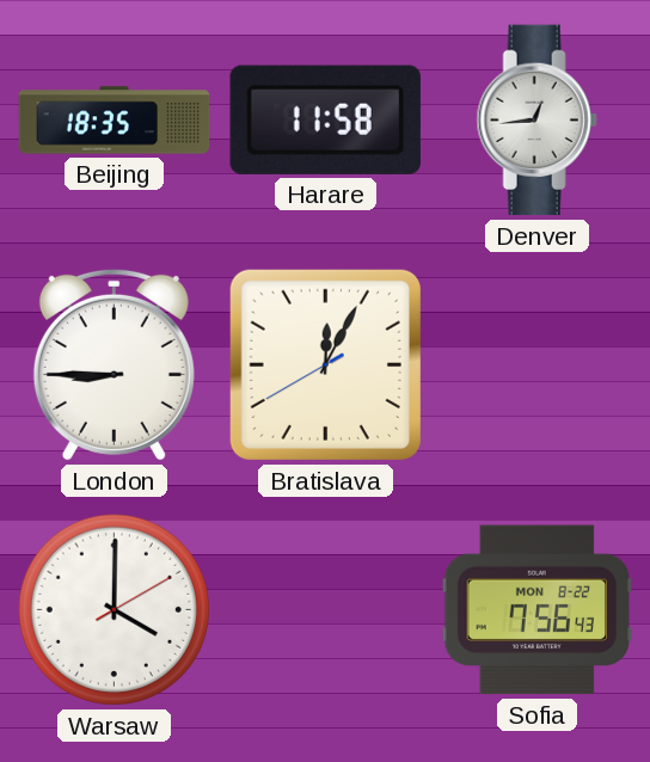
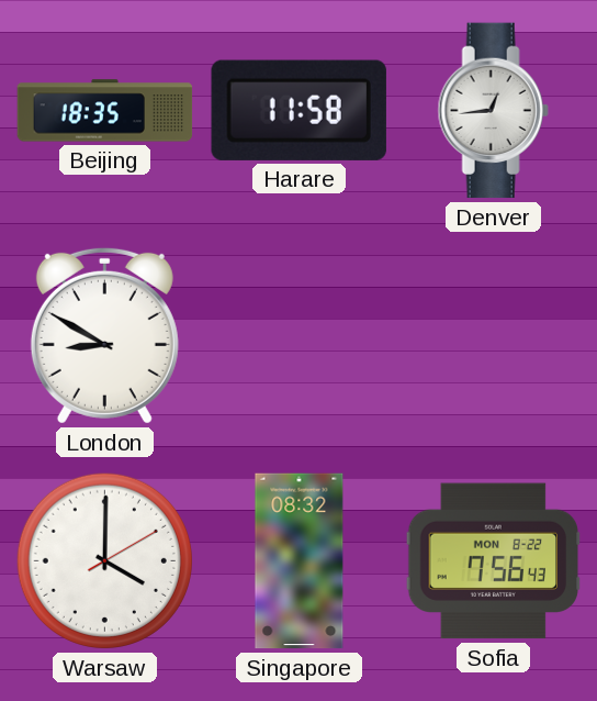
London: 8:45 -> 8:50
Bratislava: 12:04 -> none
Singapore: none -> 08:32
